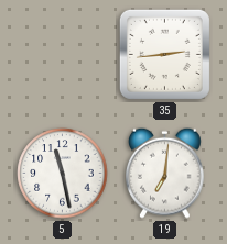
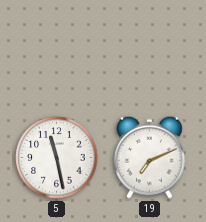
35: 2:44 -> none
19: 7:01 -> 7:11
